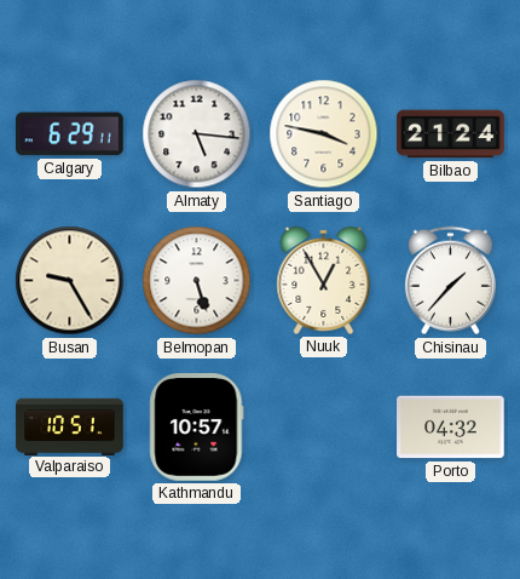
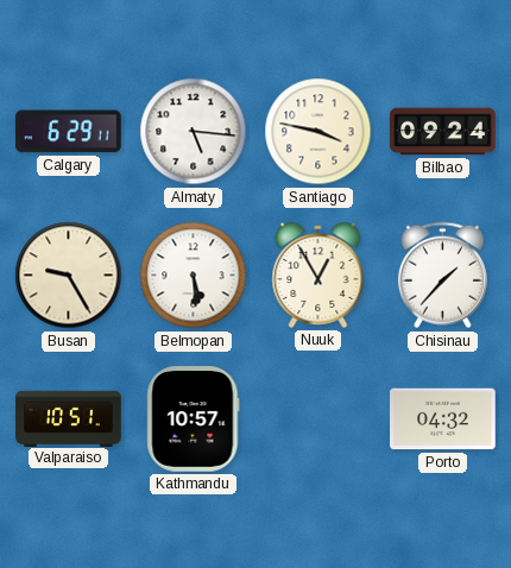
Bilbao: 21:24 -> 09:24
Belmopan: 5:27 -> 5:29
